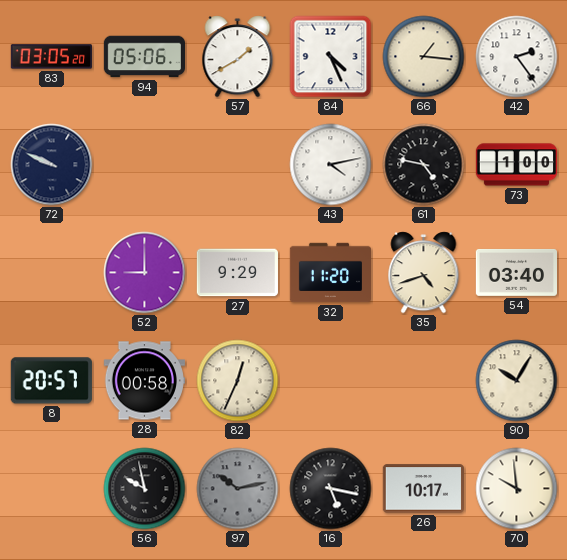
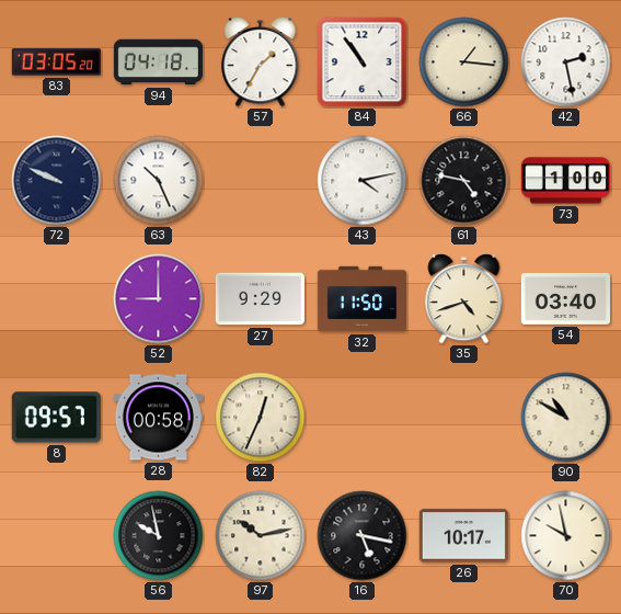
94: 05:06 -> 04:18
57: 1:40 -> 1:35
84: 4:26 -> 10:54
42: 2:24 -> 2:28
63: none -> 10:26
32: 11:20 -> 11:50
8: 20:57 -> 09:57
90: 10:05 -> 10:50
97 dial: grey -> cream
70: 9:59 -> 9:58
